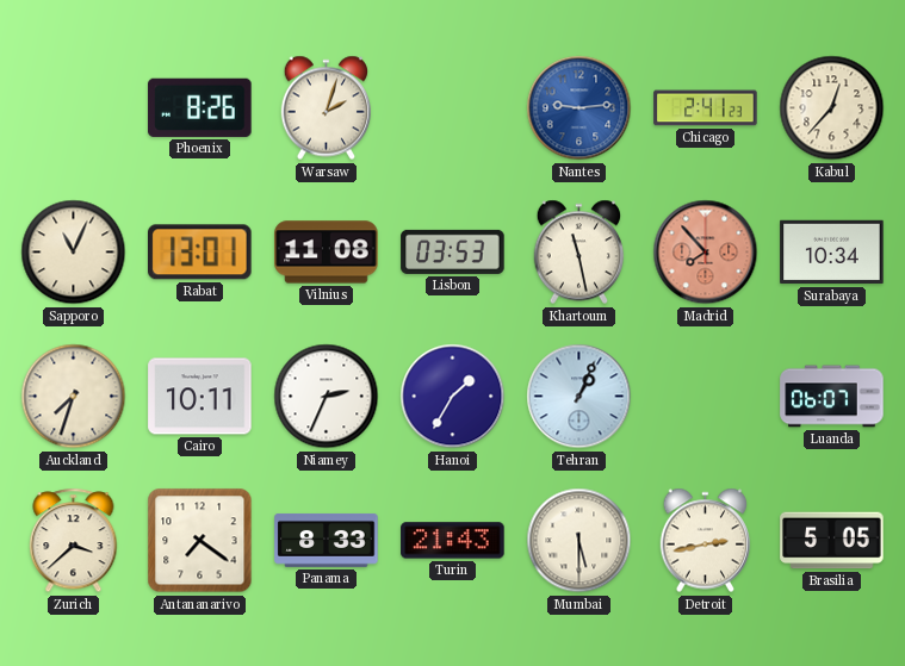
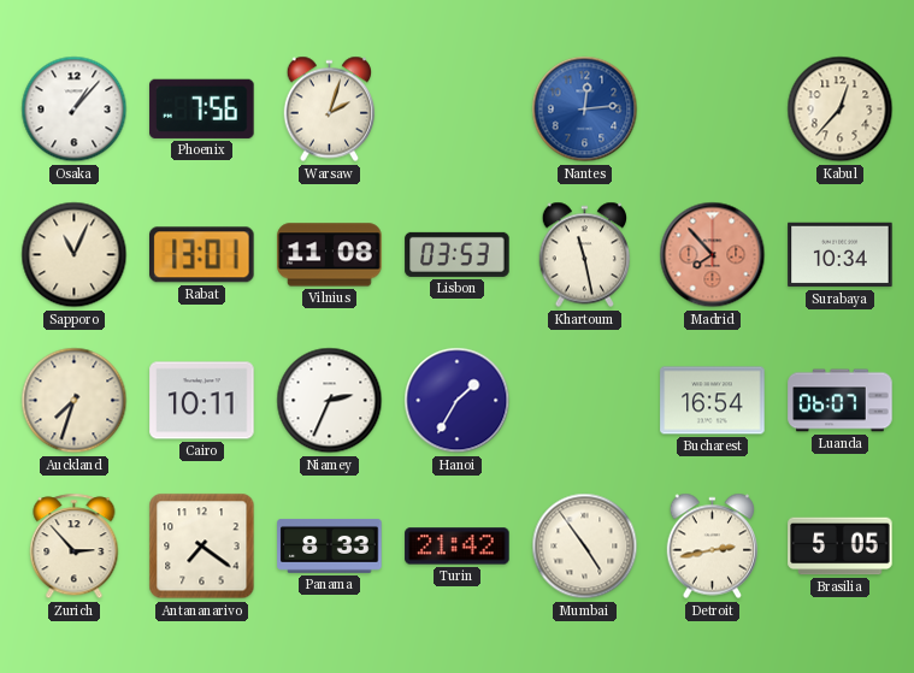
Osaka: none -> 1:07
Phoenix: 8:26 -> 7:56
Nantes: 9:14 -> 12:14
Chicago: 2:41 -> none
Tehran: 1:04 -> none
Bucharest: none -> 16:54
Zurich: 3:38 -> 2:53
Turin: 21:43 -> 21:42
Mumbai: 5:30 -> 4:54
